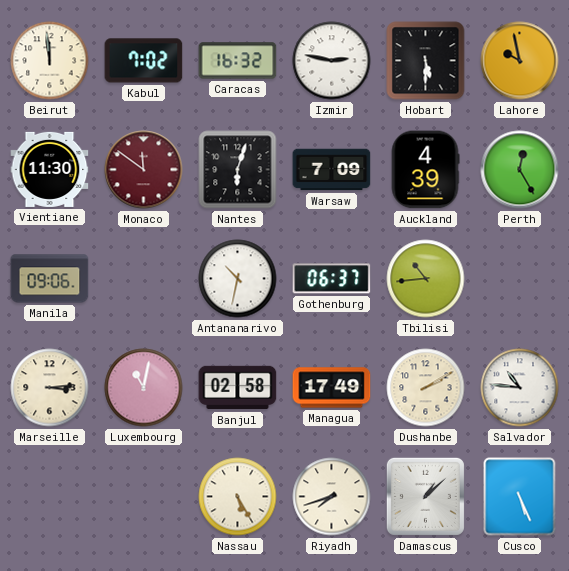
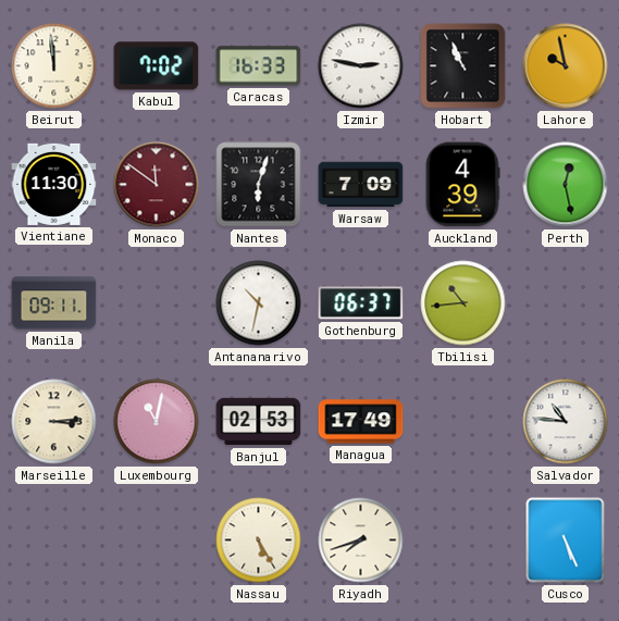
Caracas: 16:32 -> 16:33
Hobart: 5:30 -> 10:56
Perth: 12:25 -> 12:28
Manila: 09:06 -> 09:11
Banjul: 02:58 -> 02:53
Dushanbe: 2:10 -> none
Damascus: 1:08 -> none
